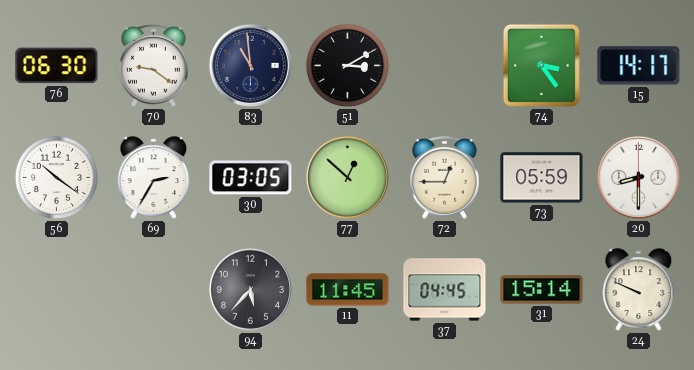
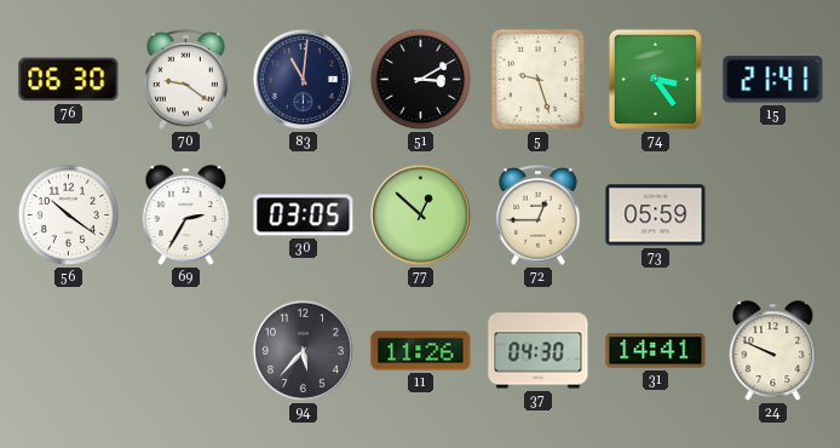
83: 10:59 -> 11:01
5: none -> 9:27
15: 14:17 -> 21:41
20: 8:30 -> none
11: 11:45 -> 11:26
37: 04:45 -> 04:30
31: 15:14 -> 14:41
